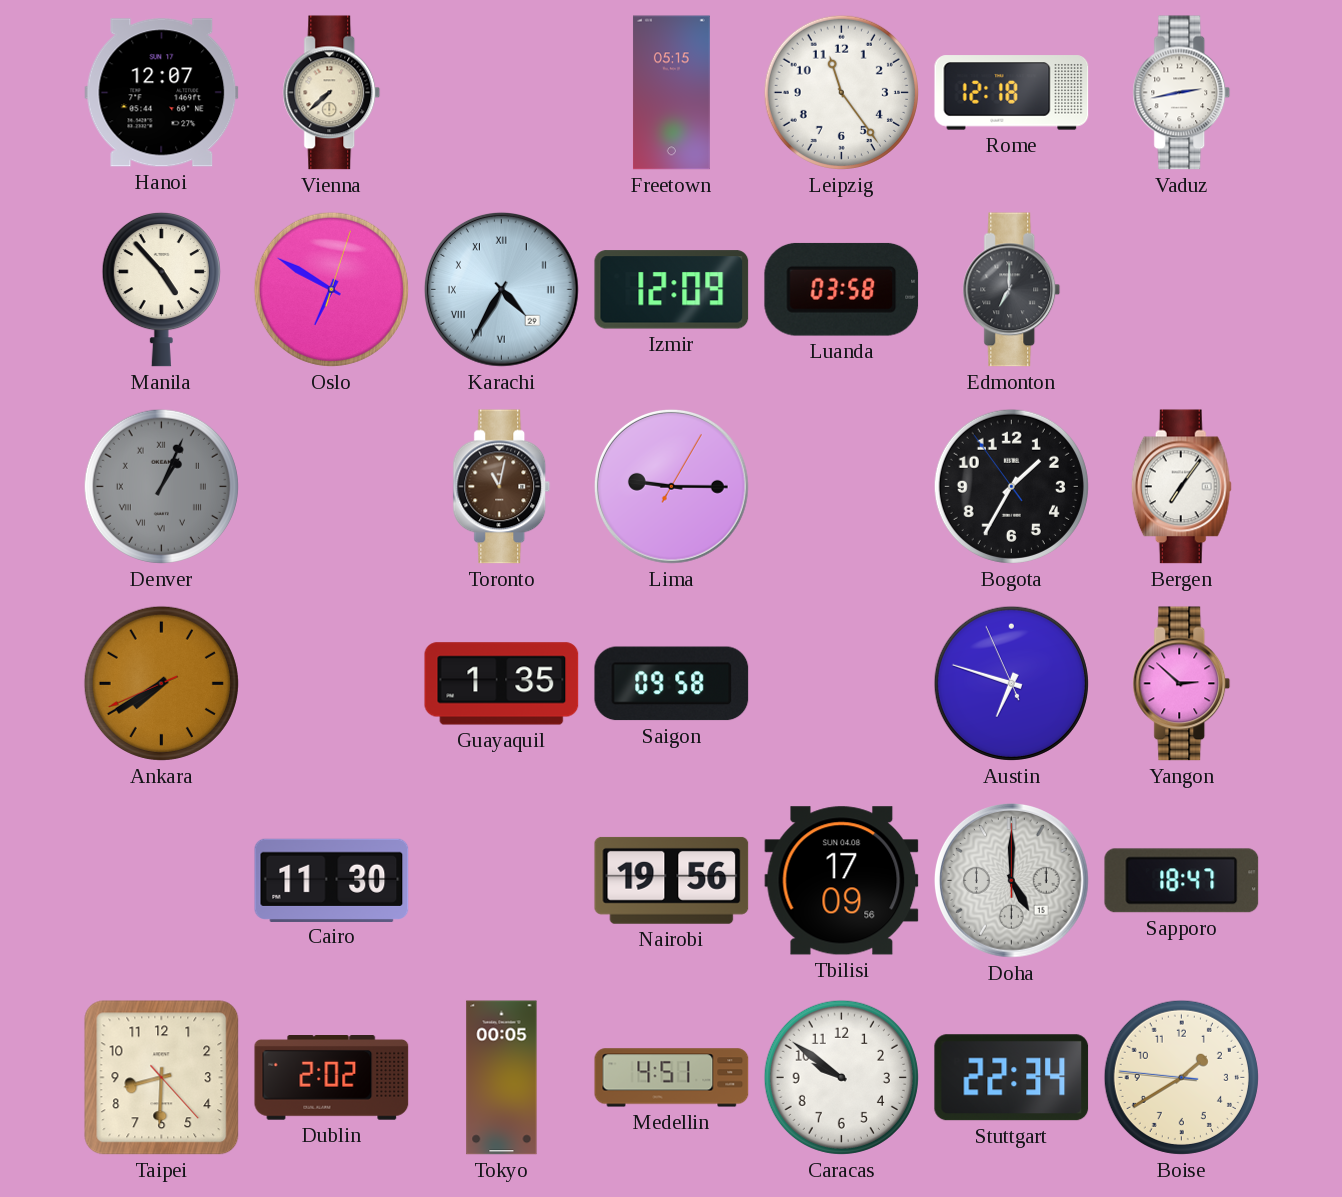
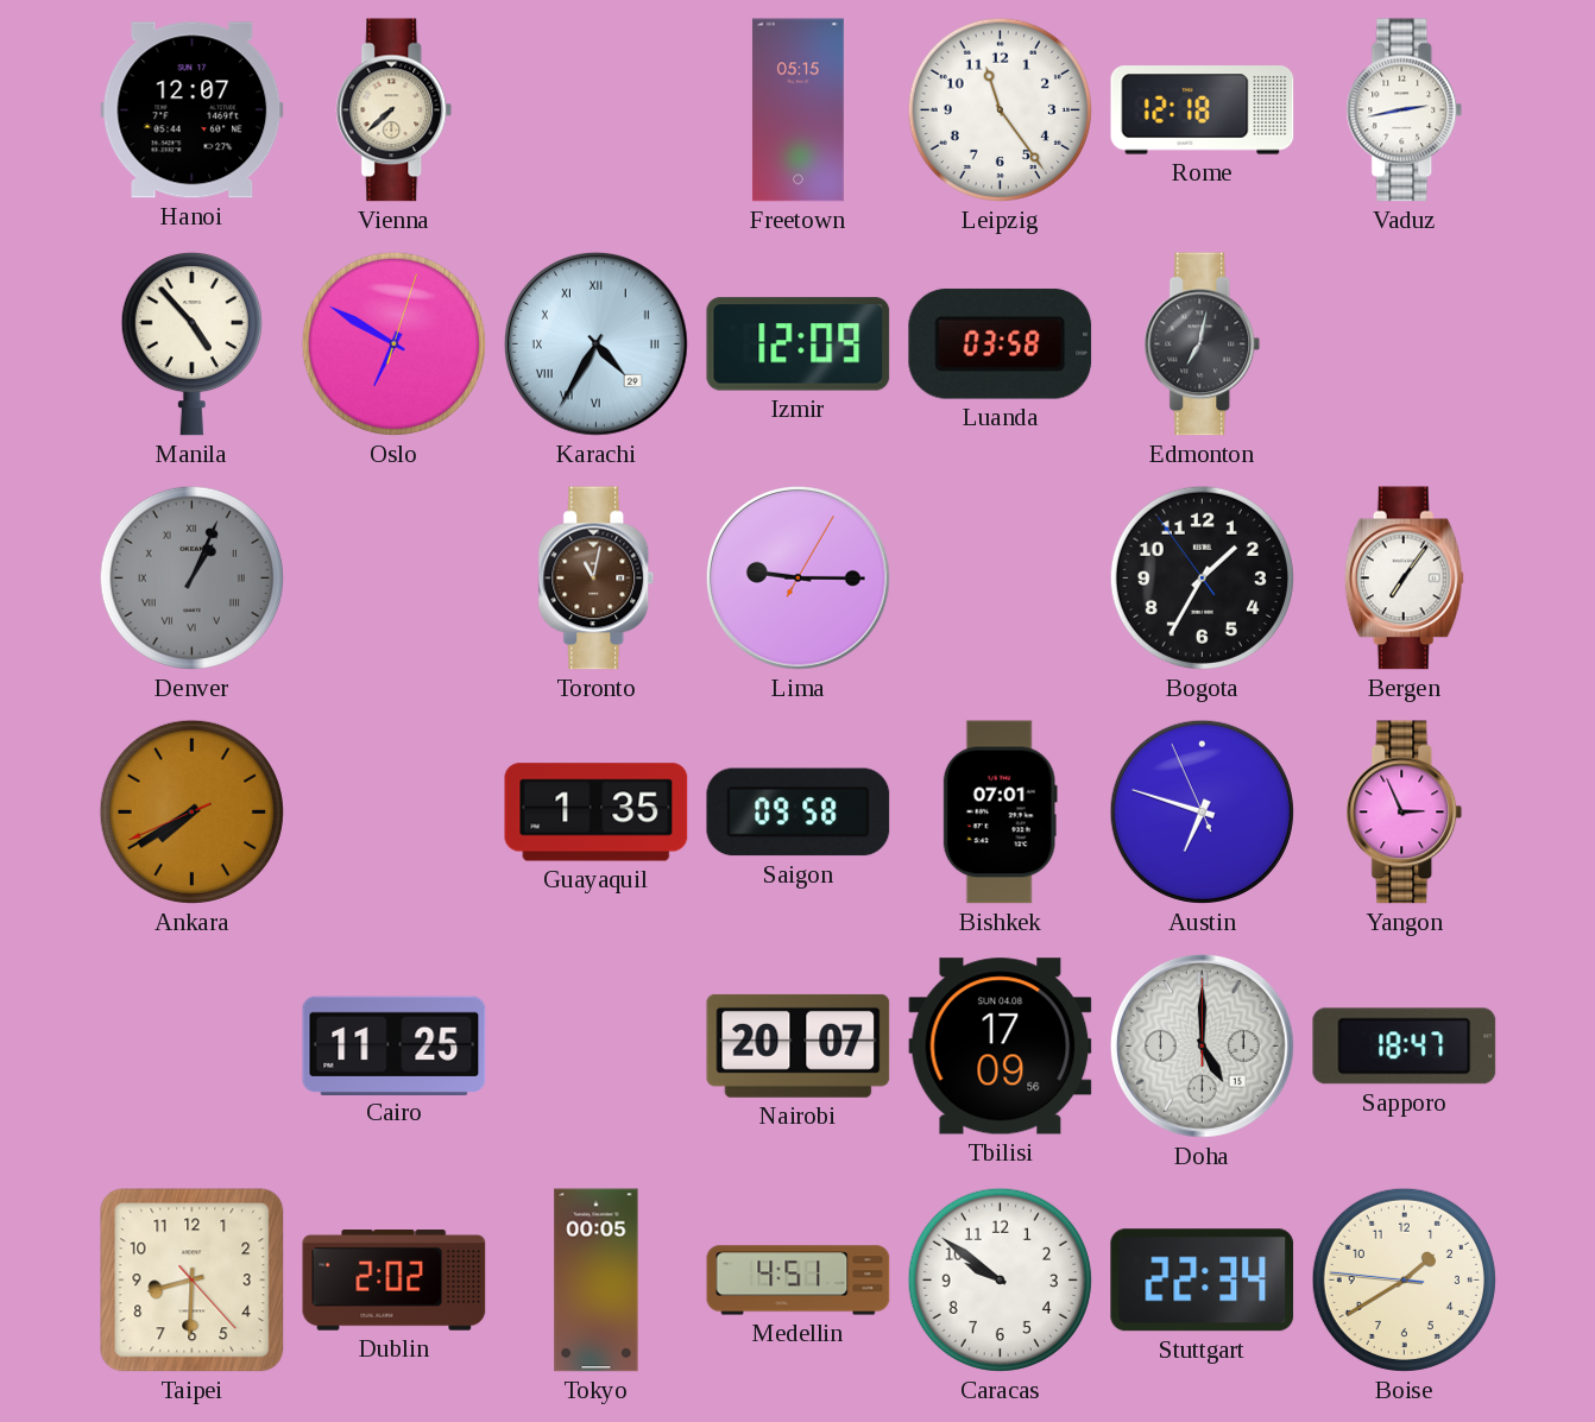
Edmonton: 7:00 -> 7:02
Bishkek: none -> 07:01
Yangon: 2:52 -> 2:56
Cairo: 11:30 -> 11:25
Nairobi: 19:56 -> 20:07
